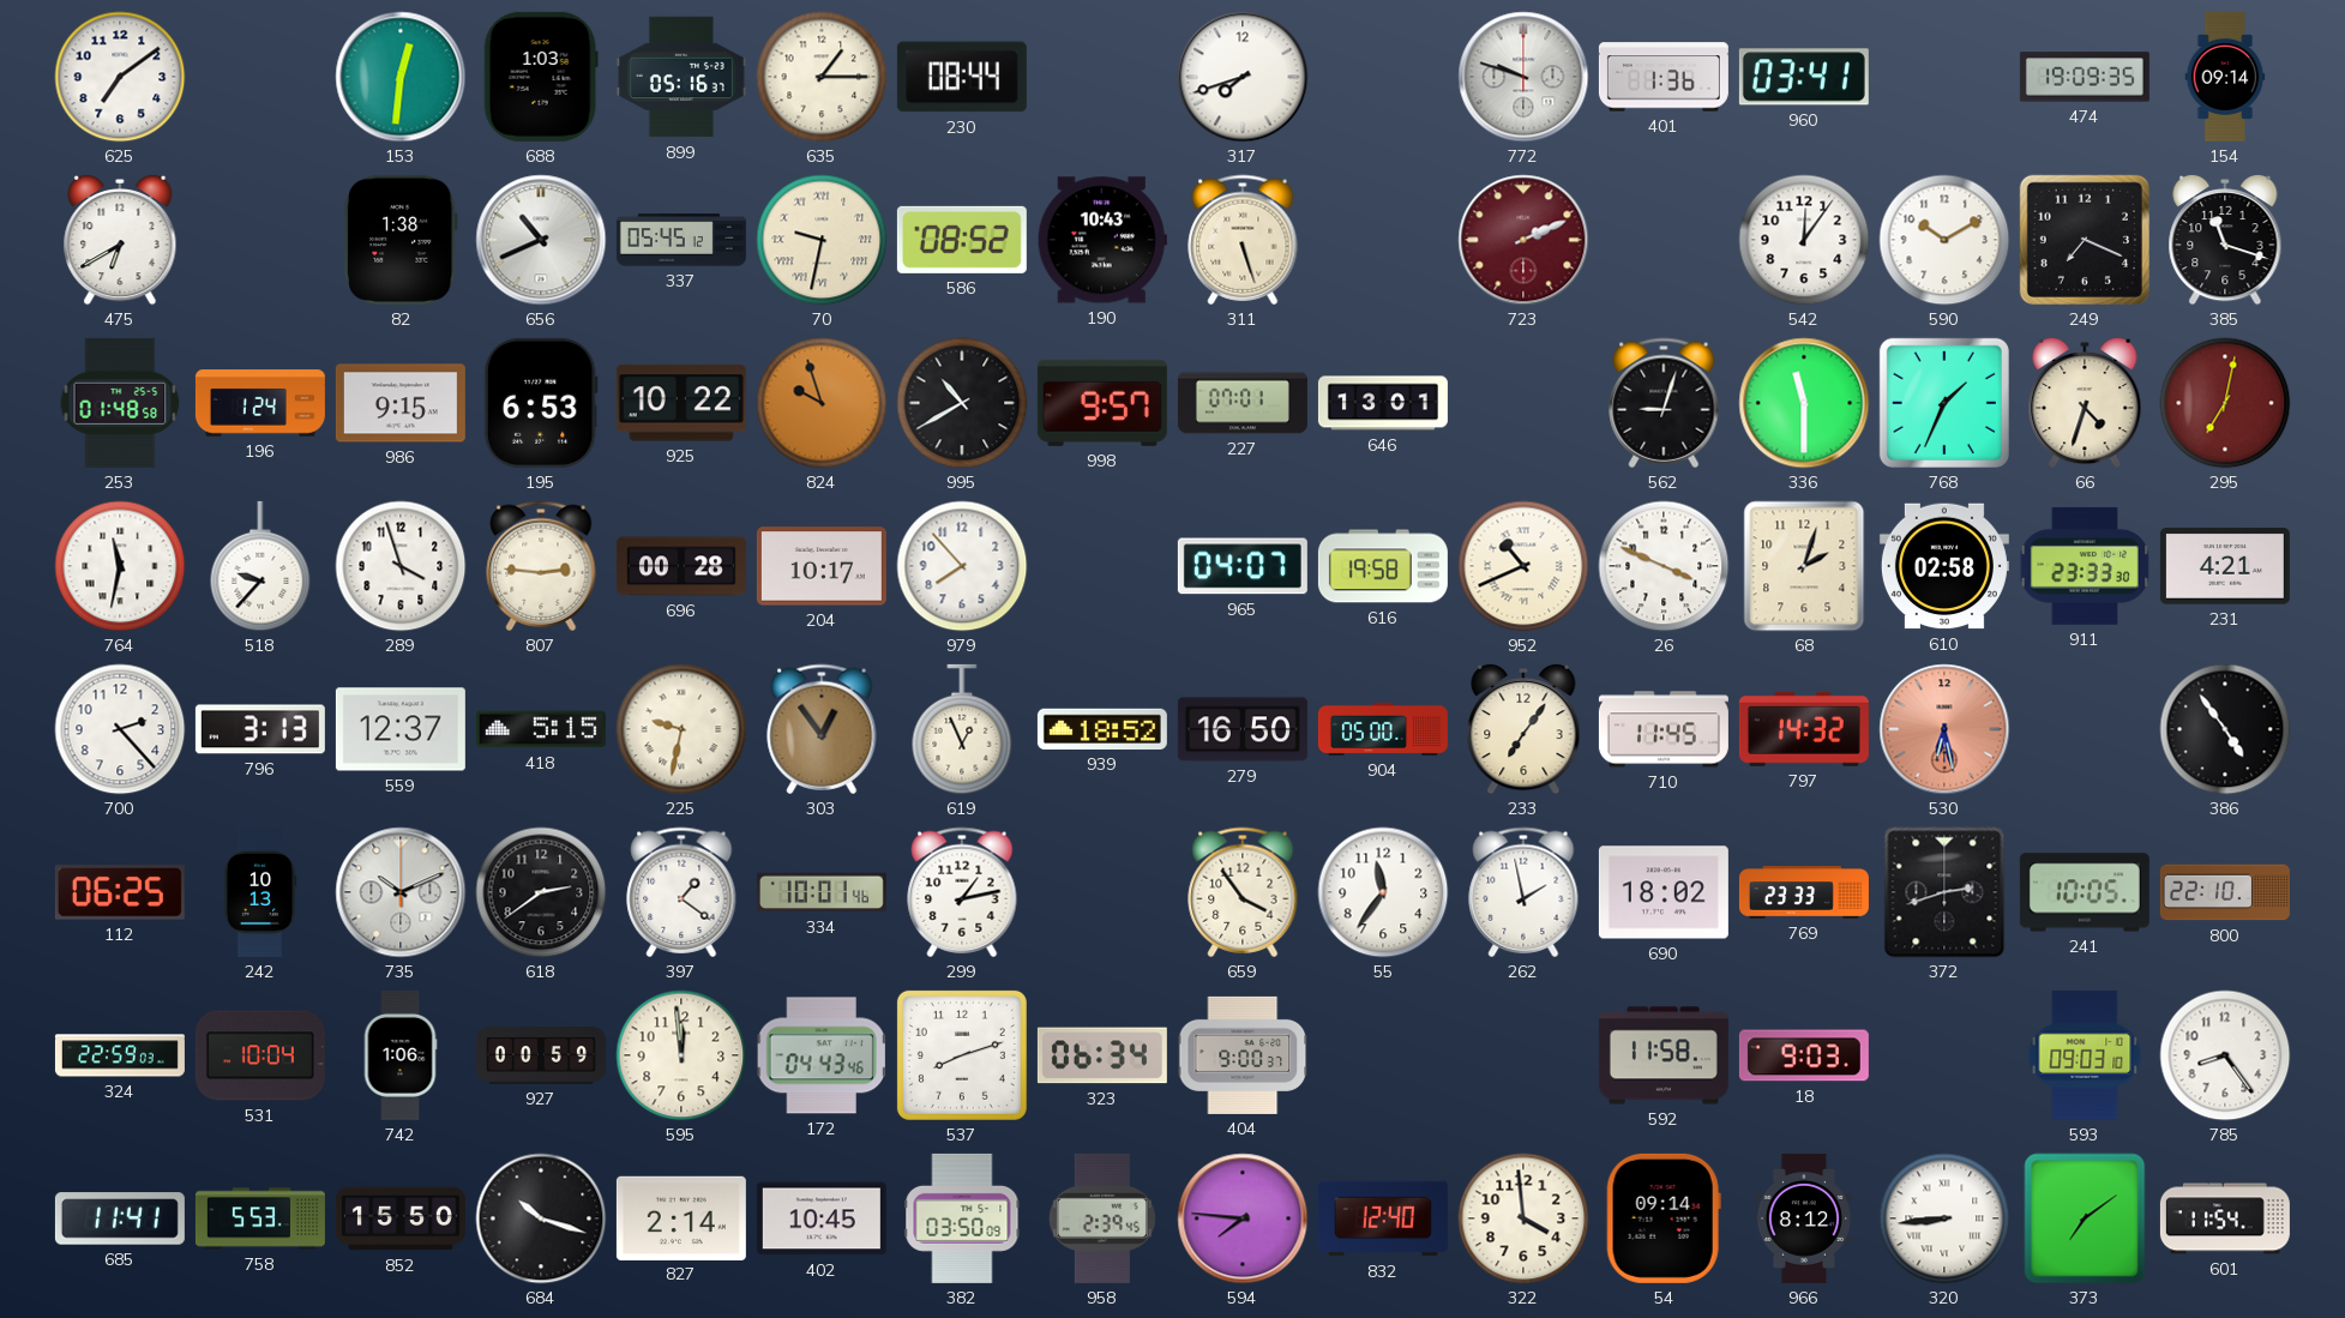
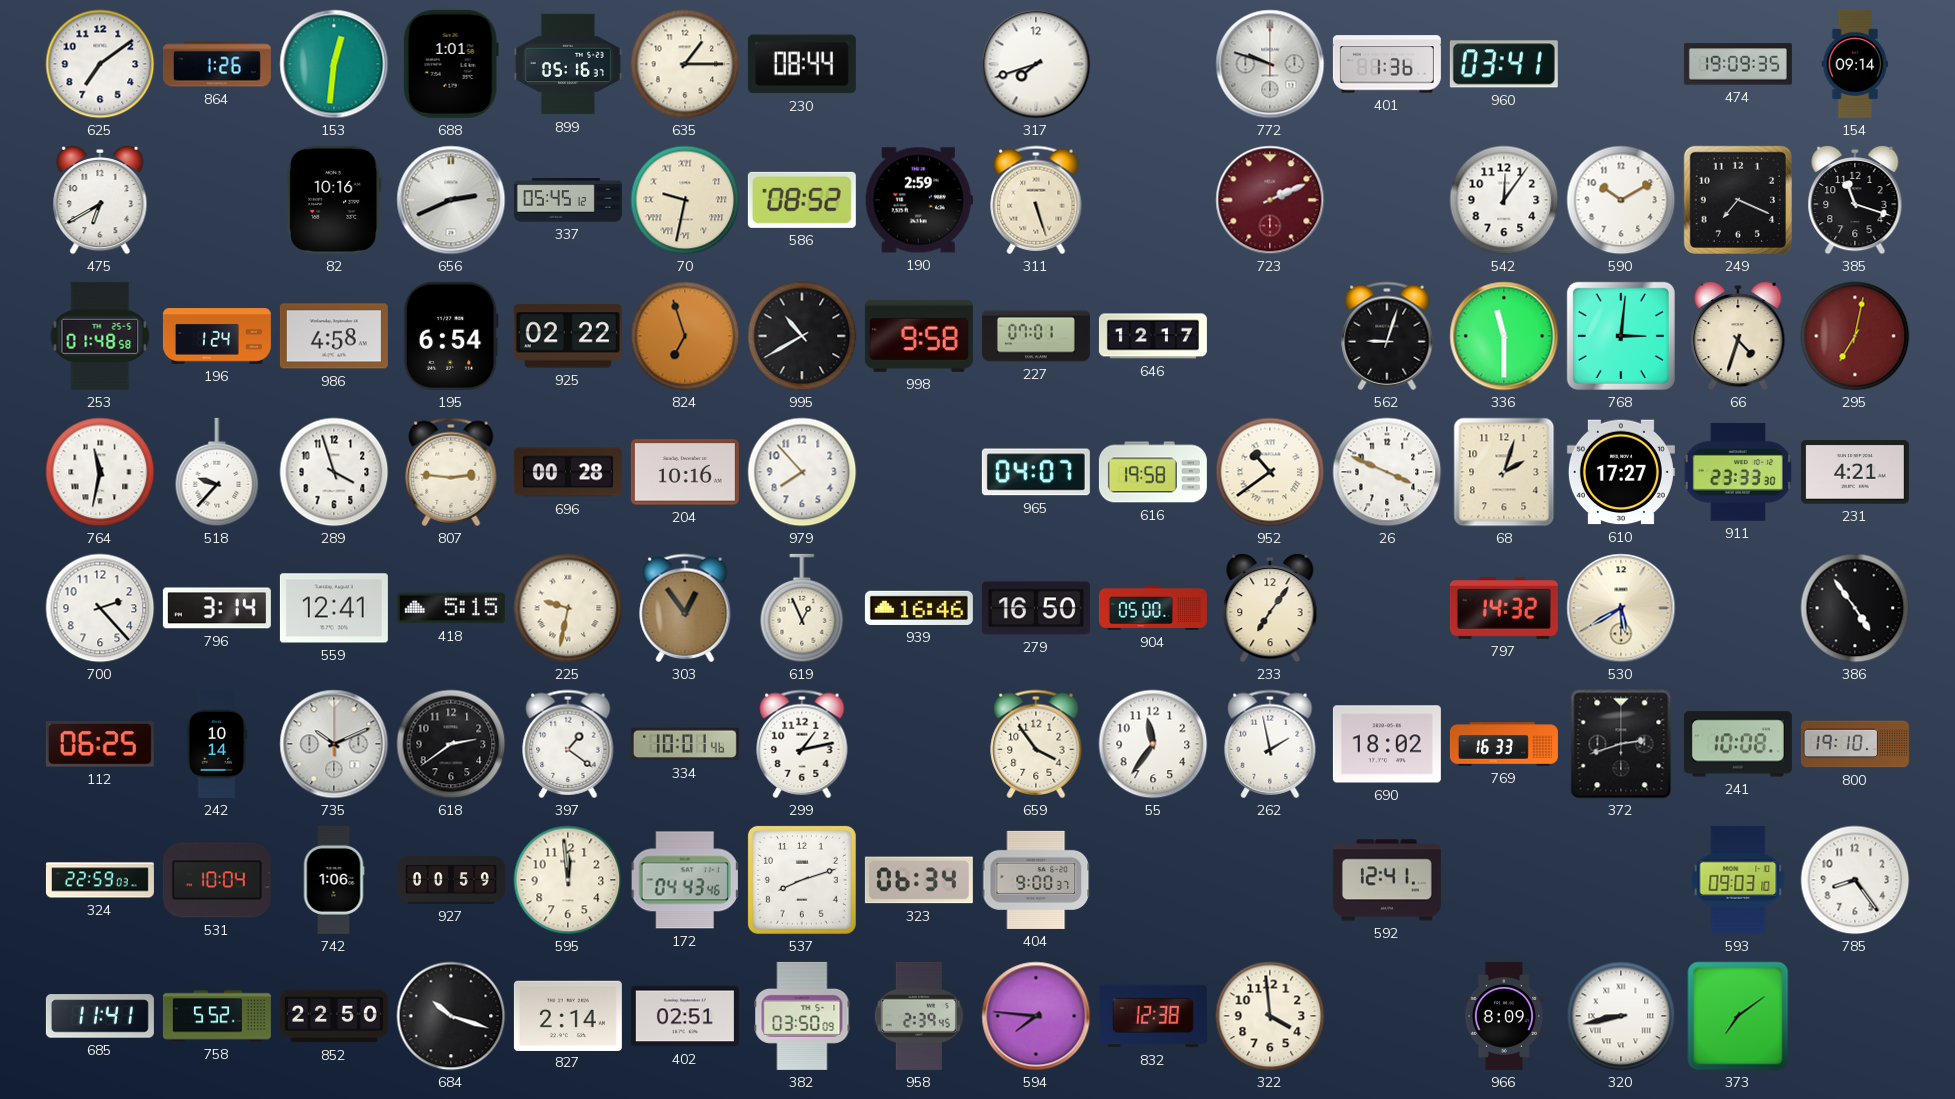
864: none -> 1:26
688: 1:03 -> 1:01
82: 1:38 -> 10:16
656: 10:41 -> 2:41
190: 10:43 -> 2:59
986: 9:15 -> 4:58
195: 6:53 -> 6:54
925: 10:22 -> 02:22
824: 9:57 -> 6:57
998: 9:57 -> 9:58
646: 13:01 -> 12:17
768: 1:34 -> 3:01
204: 10:17 -> 10:16
952: 10:41 -> 10:39
610: 02:58 -> 17:27
796: 3:13 -> 3:14
559: 12:37 -> 12:41
939: 18:52 -> 16:46
710: 11:45 -> none
530: 6:28 -> 5:40
530 dial: salmon -> cream
242: 10:13 -> 10:14
769: 23:33 -> 16:33
241: 10:05 -> 10:08
800: 22:10 -> 19:10
592: 11:58 -> 12:41
18: 9:03 -> none
758: 5:53 -> 5:52
852: 15:50 -> 22:50
402: 10:45 -> 02:51
832: 12:40 -> 12:38
54: 09:14 -> none
966: 8:12 -> 8:09
320: 8:44 -> 8:43
601: 11:54 -> none
